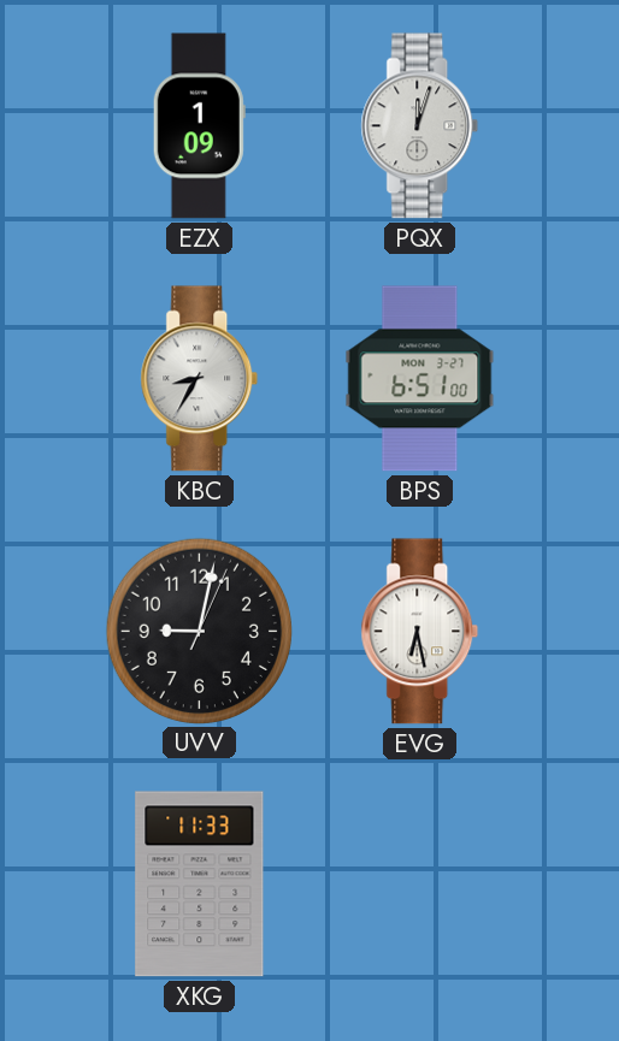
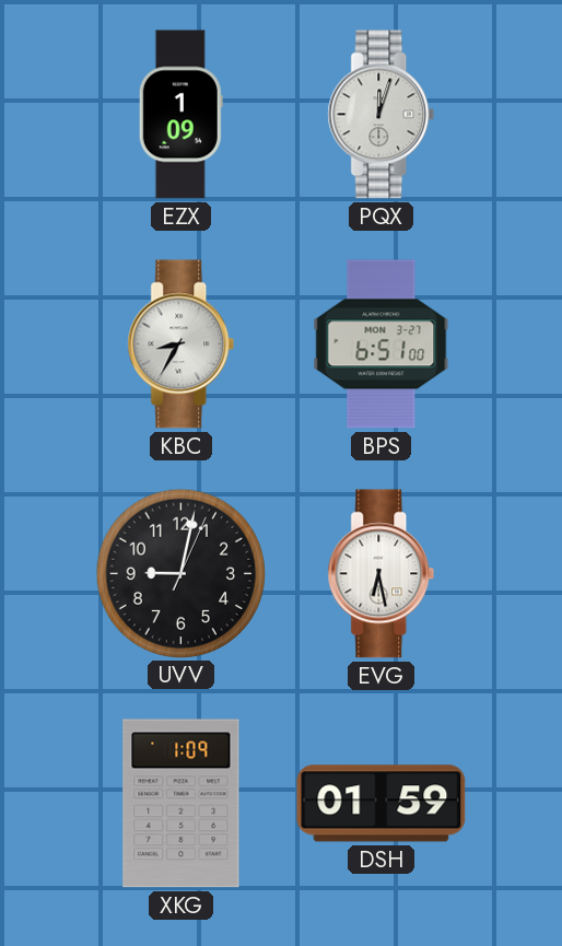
XKG: 11:33 -> 1:09
DSH: none -> 01:59
